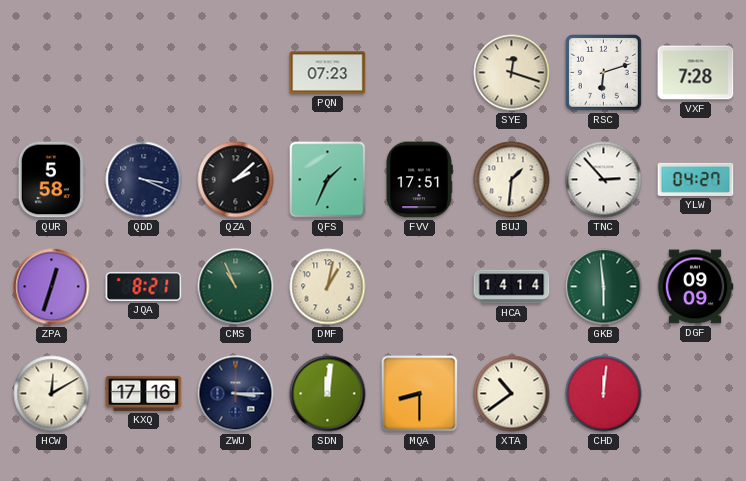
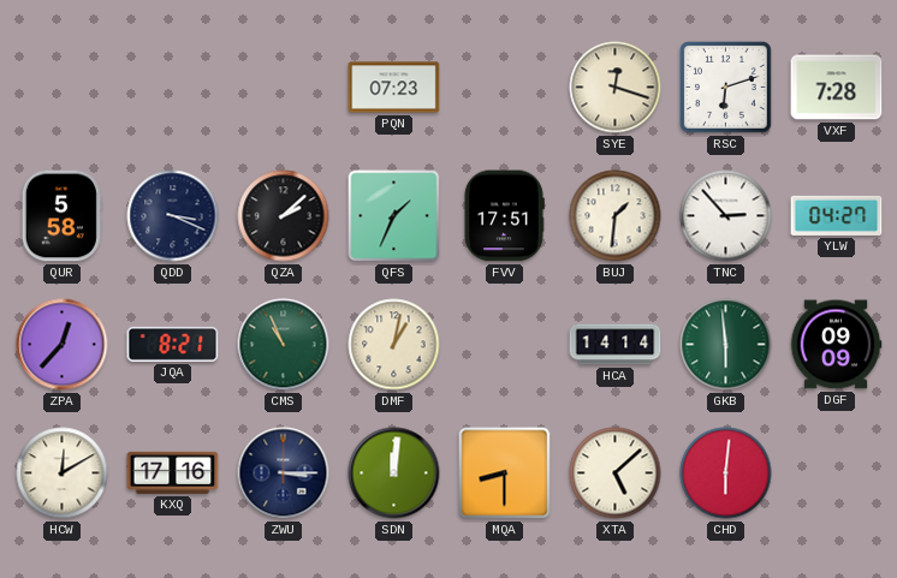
ZPA: 12:33 -> 12:37
XTA: 10:39 -> 5:08
CHD: 12:01 -> 6:01
